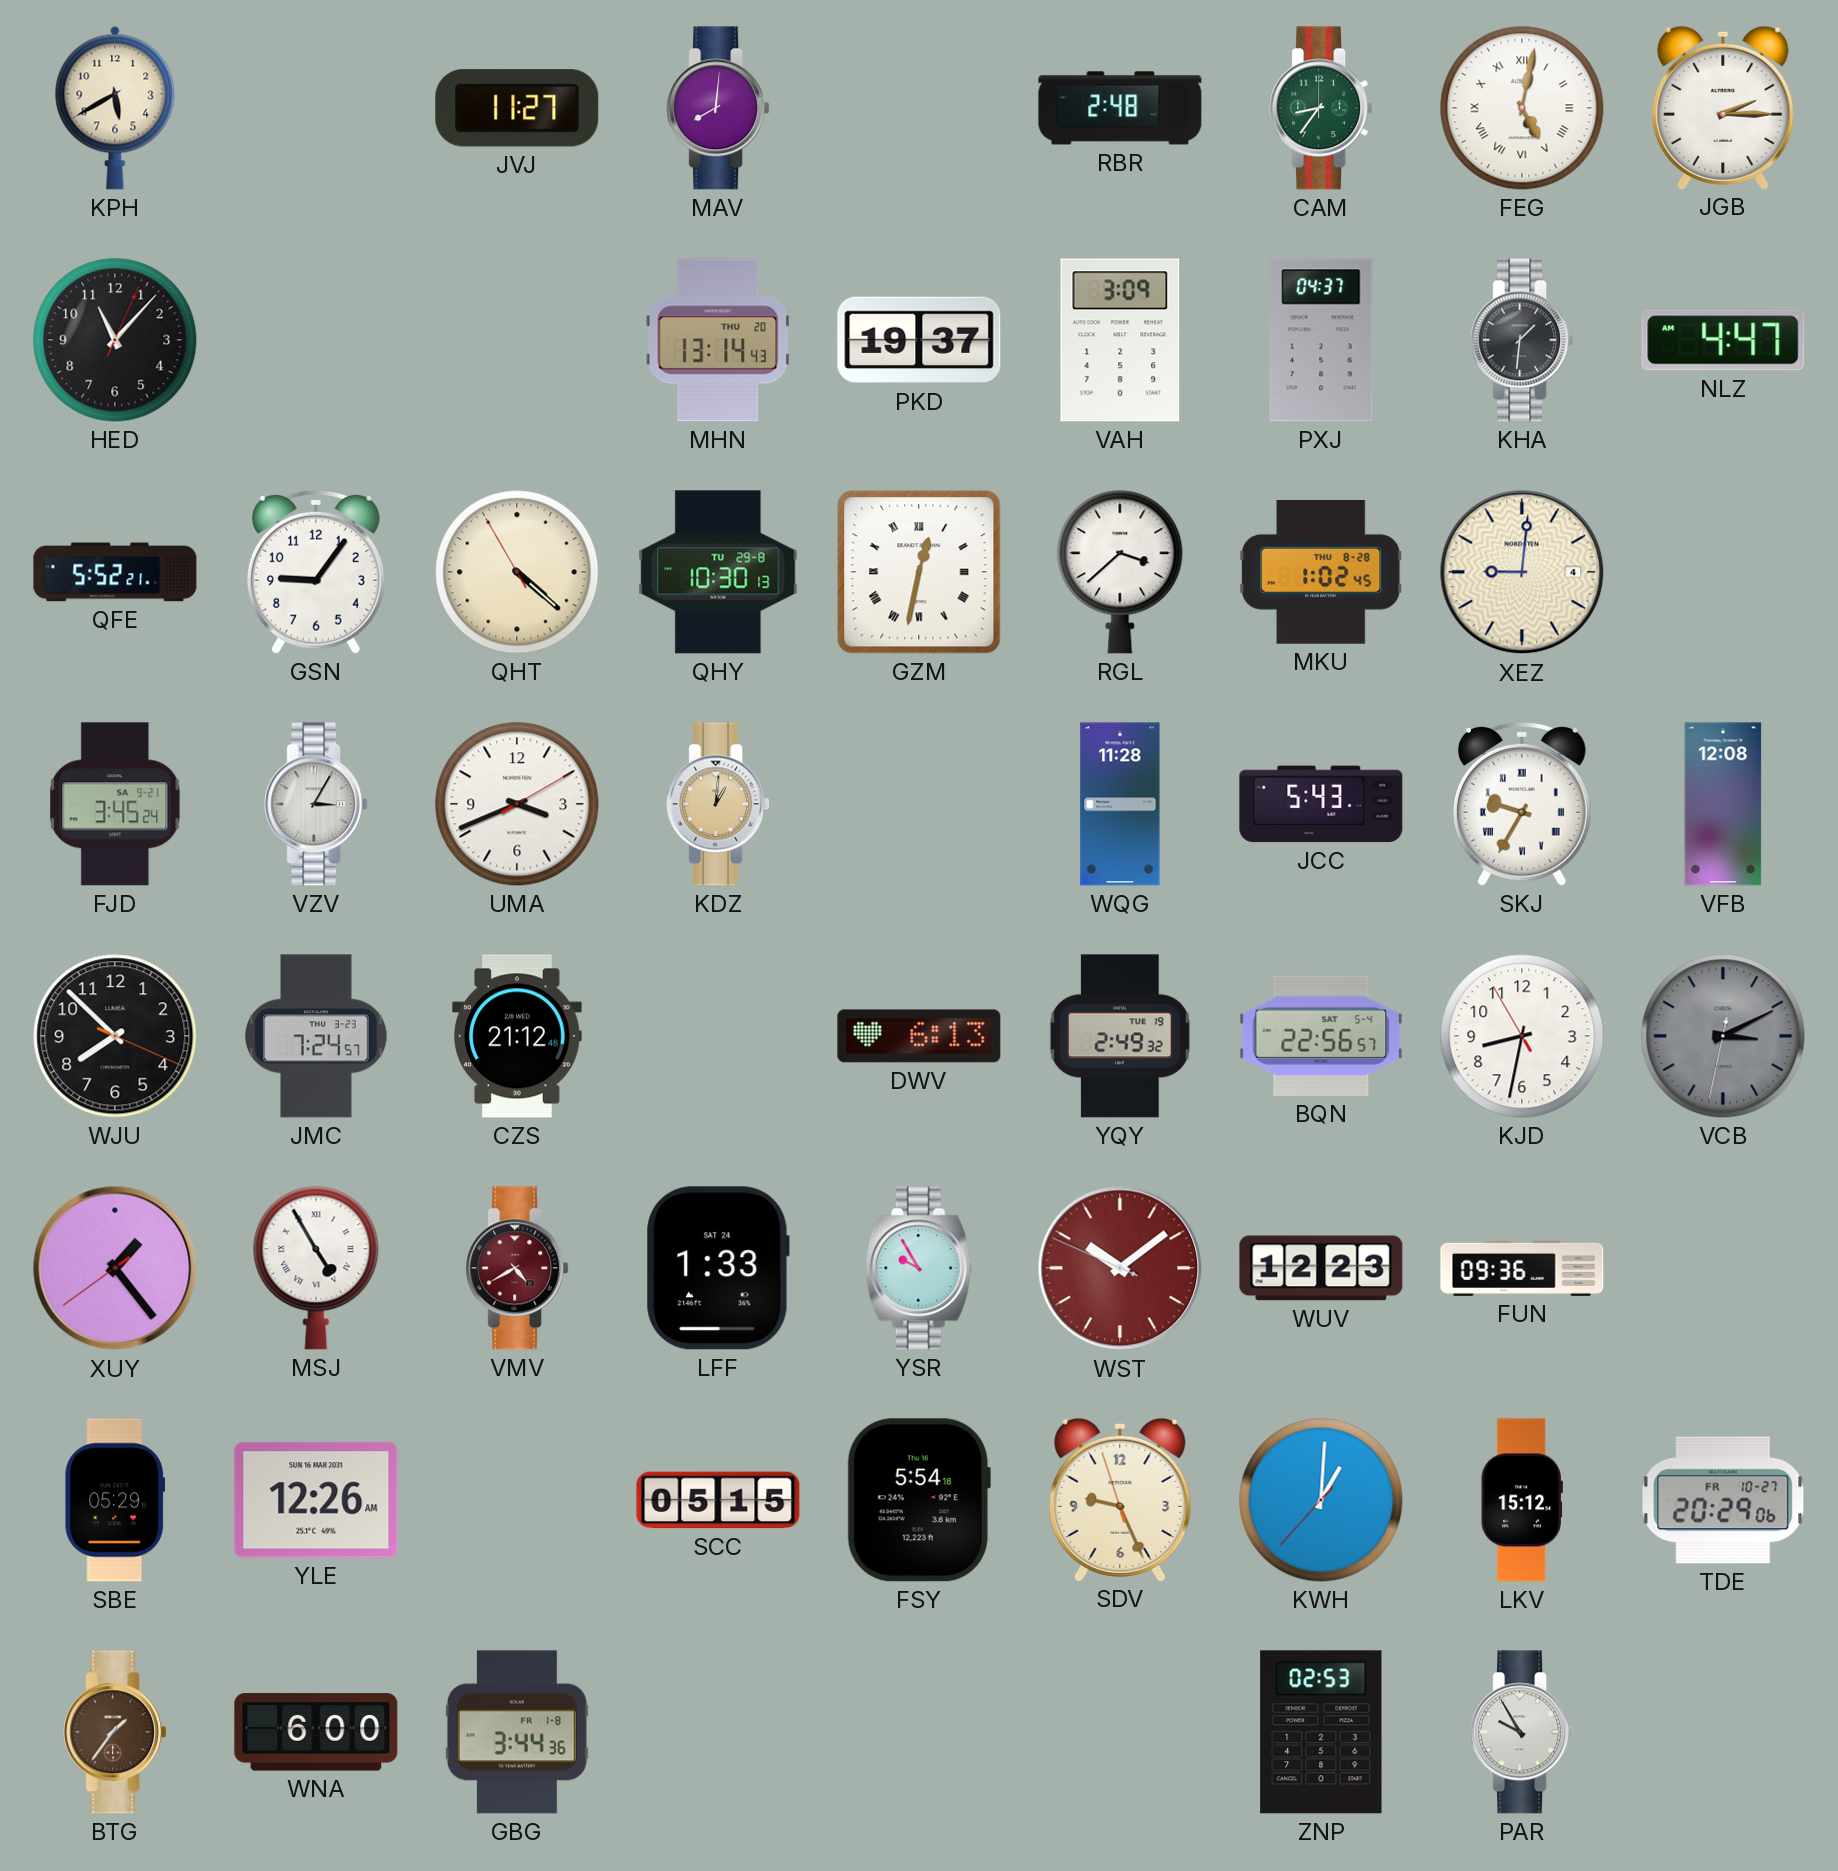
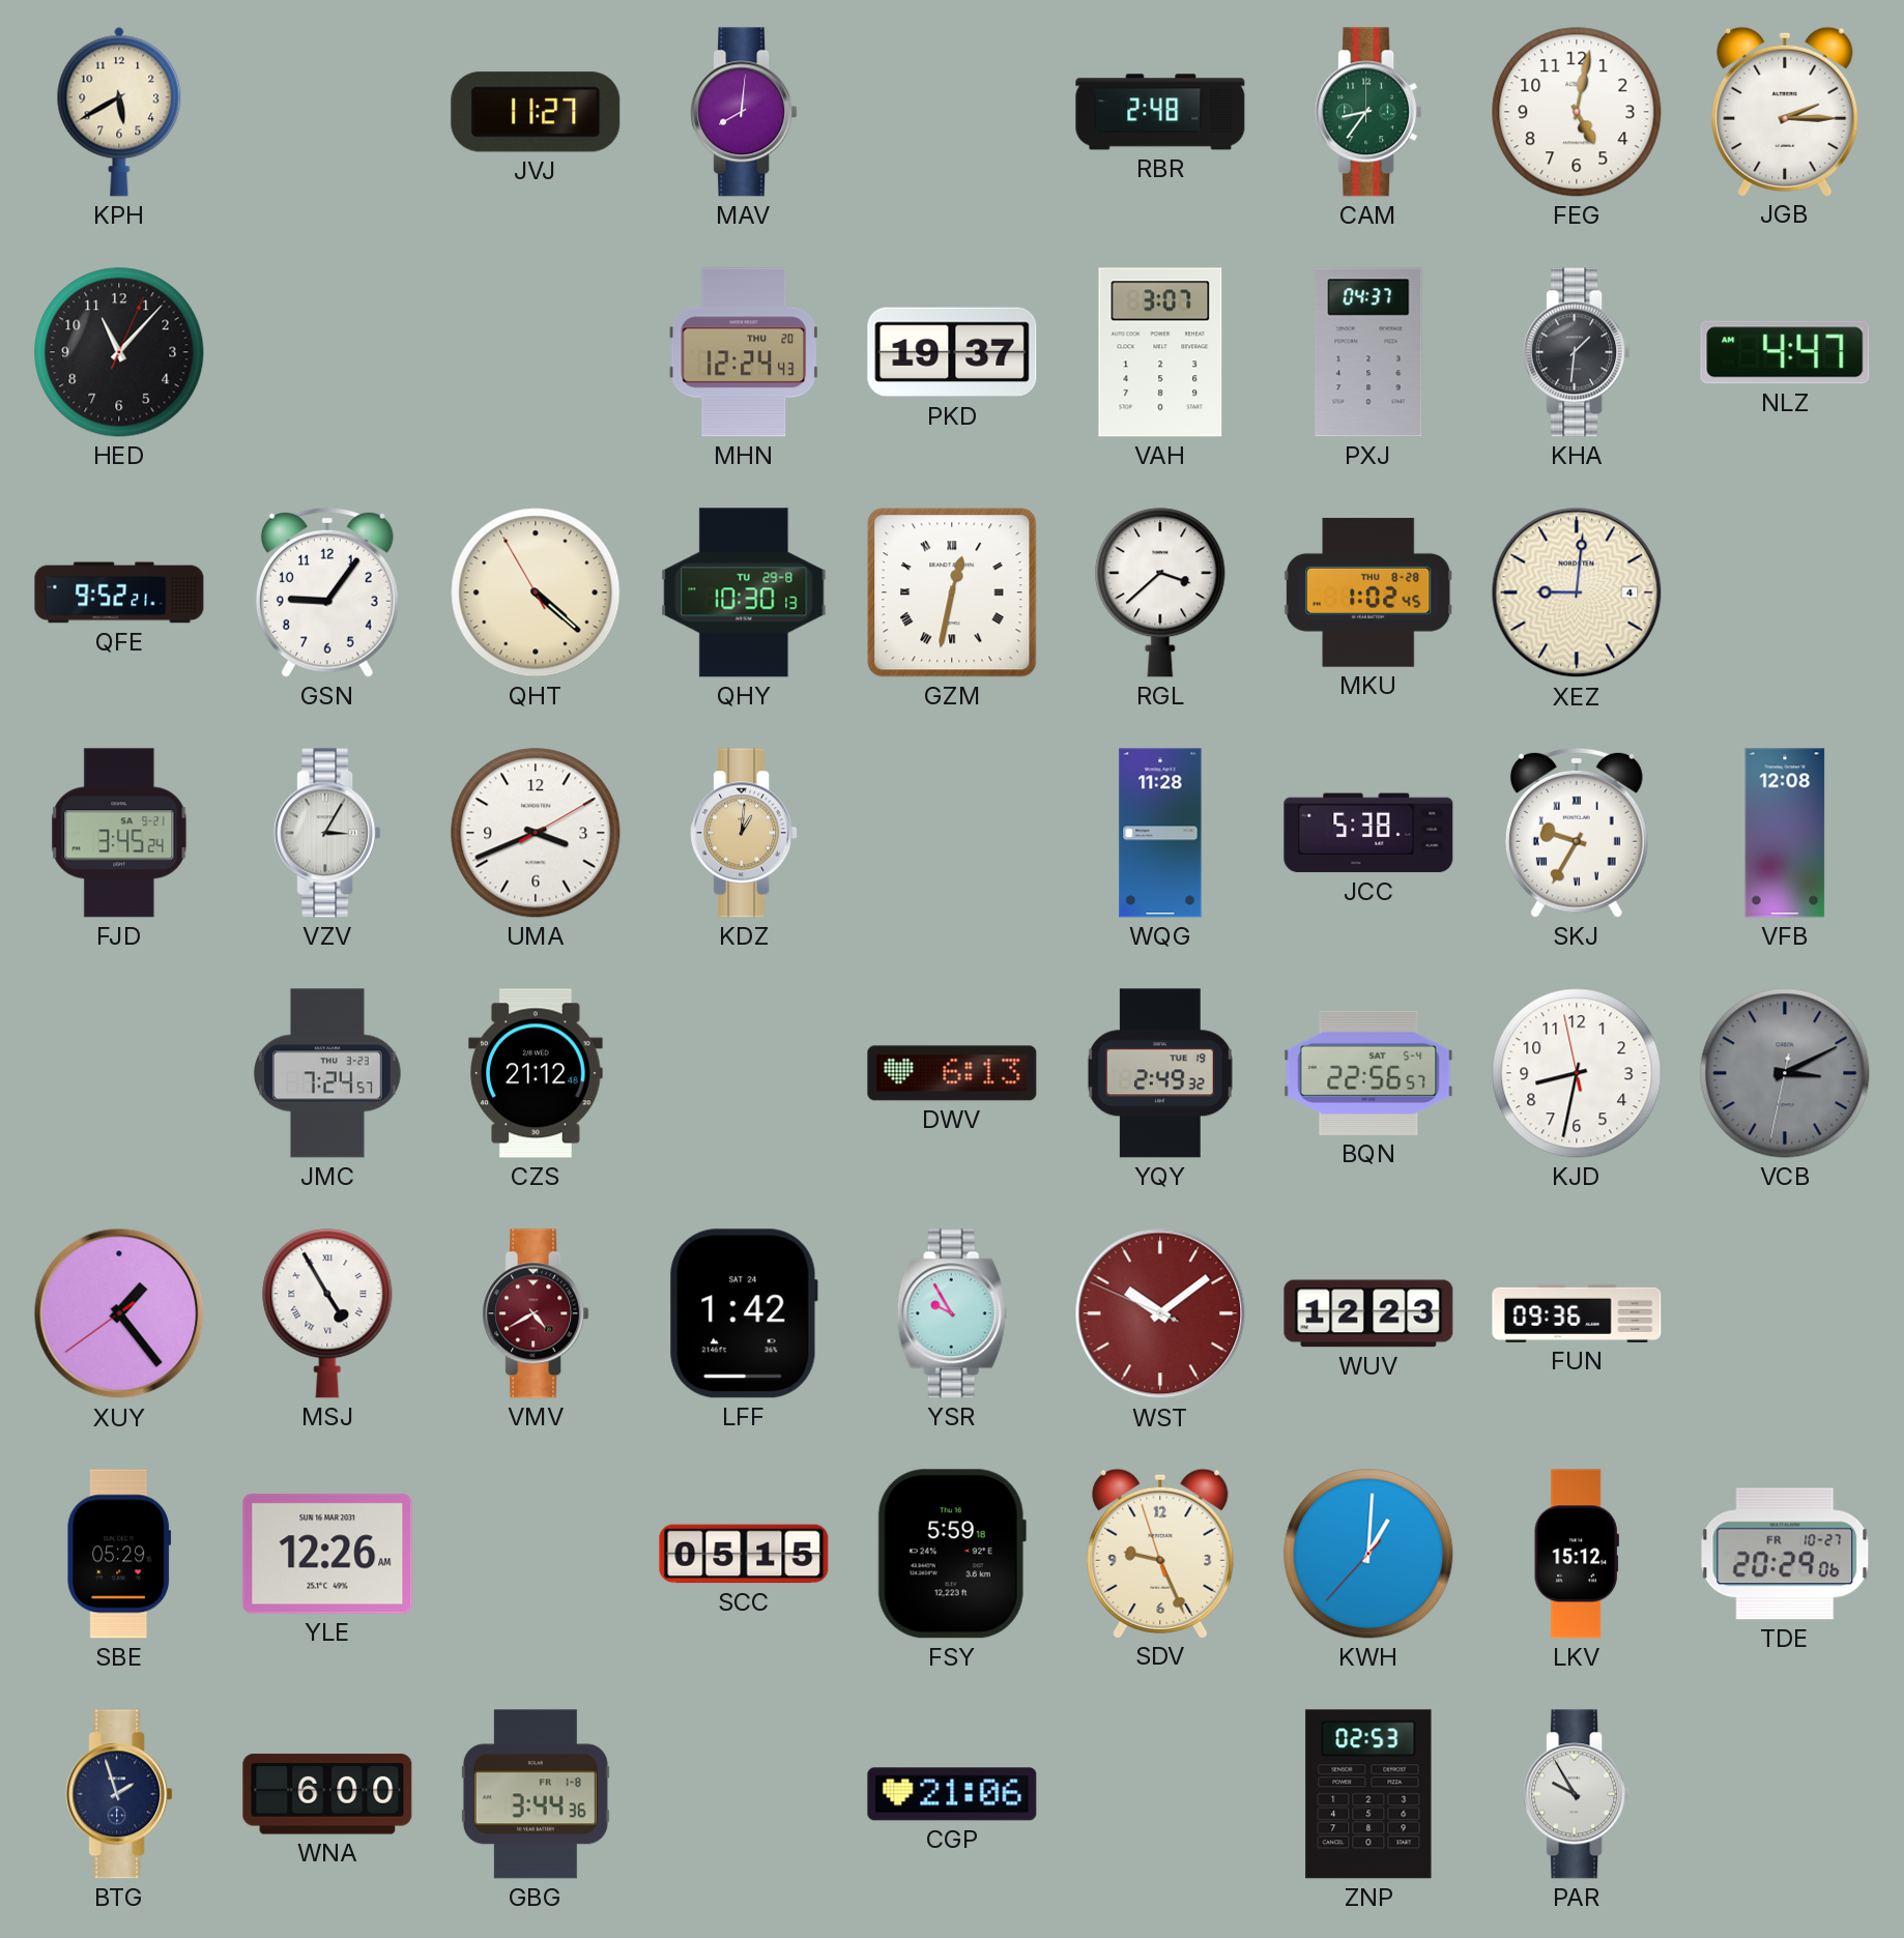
FEG numerals: Roman -> Arabic
MHN: 13:14 -> 12:24
VAH: 3:09 -> 3:07
QFE: 5:52 -> 9:52
JCC: 5:43 -> 5:38
WJU: 7:52 -> none
KJD: 8:31:55 -> 8:31:58
LFF: 1:33 -> 1:42
FSY: 5:54 -> 5:59
BTG: 1:36 -> 1:57
BTG dial: brown -> navy
CGP: none -> 21:06
